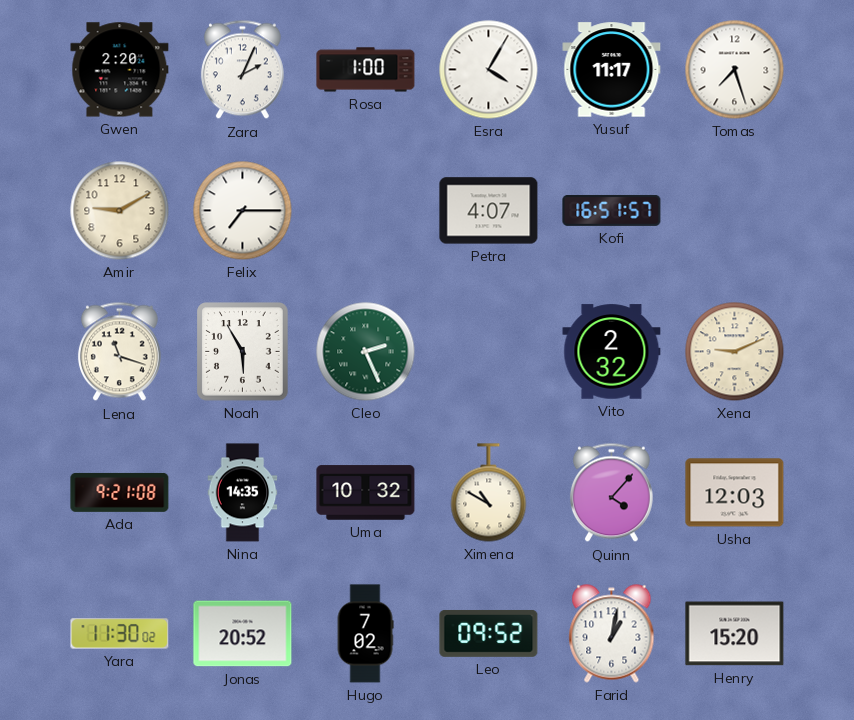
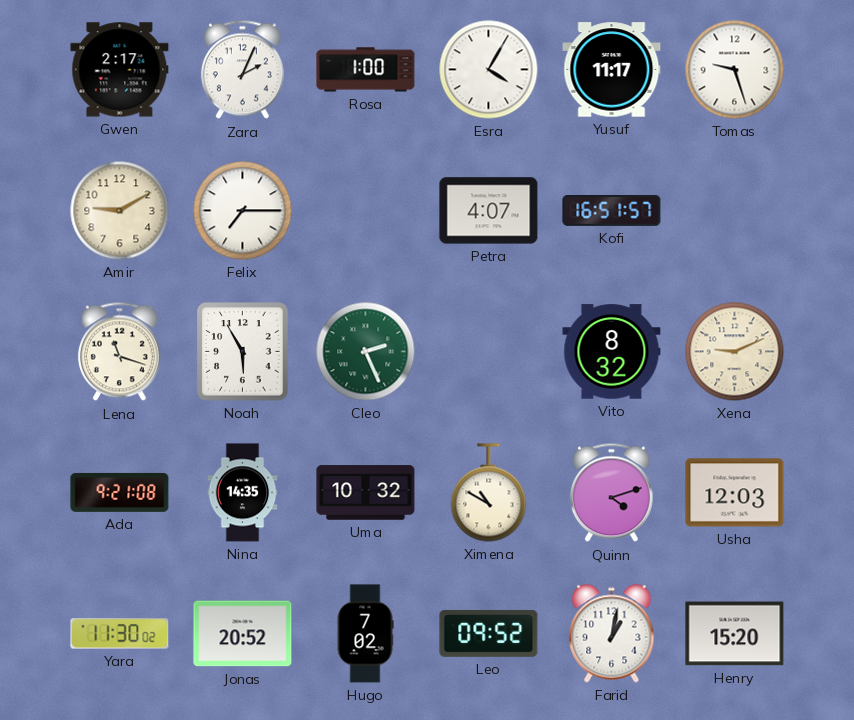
Gwen: 2:20 -> 2:17
Tomas: 7:27 -> 9:27
Vito: 2:32 -> 8:32
Quinn: 4:07 -> 4:12
